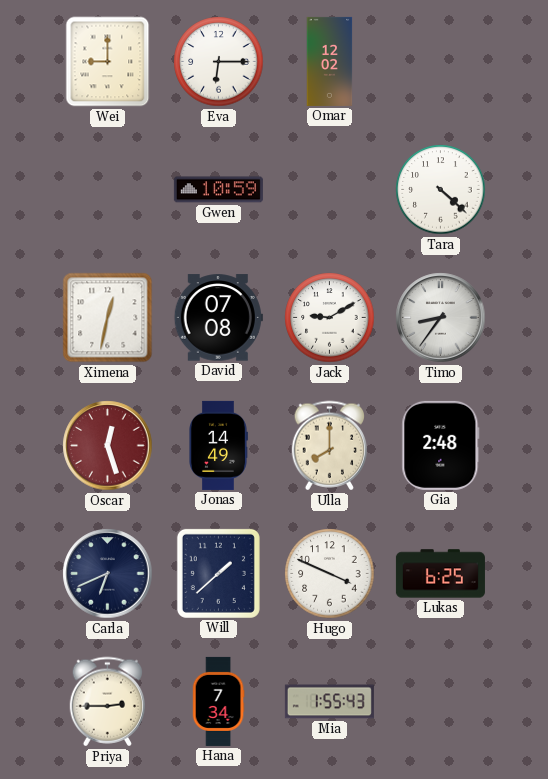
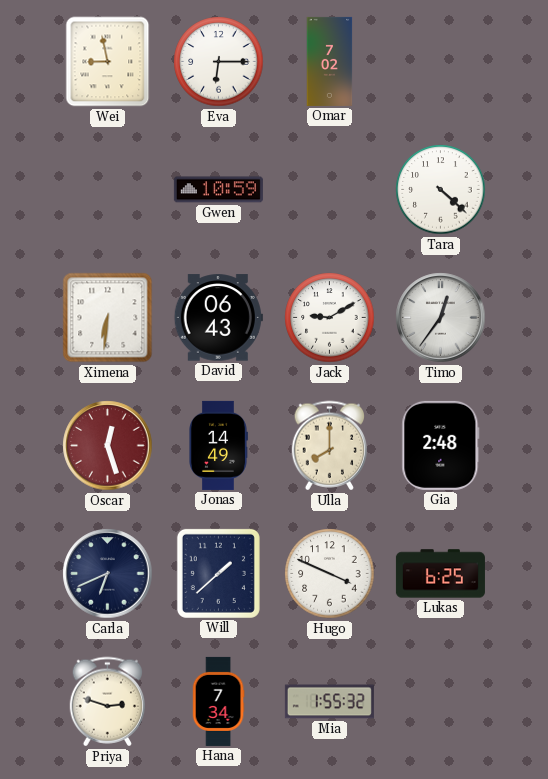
Wei: 9:00 -> 8:58
Omar: 12:02 -> 7:02
Ximena: 12:32 -> 6:31
David: 07:08 -> 06:43
Timo: 8:36 -> 12:36
Priya: 2:45 -> 2:48
Mia: 1:55:43 -> 1:55:32
